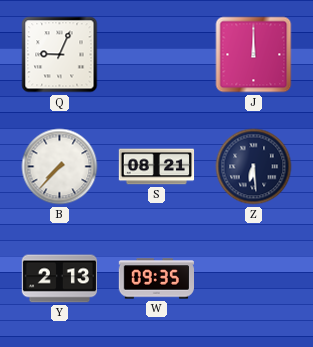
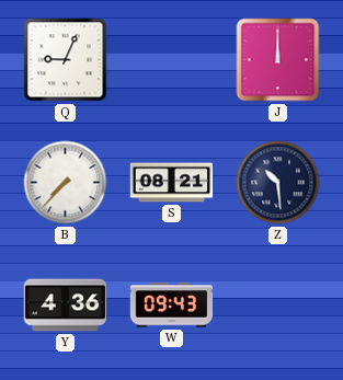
Z: 6:29 -> 10:29
Y: 2:13 -> 4:36
W: 09:35 -> 09:43
